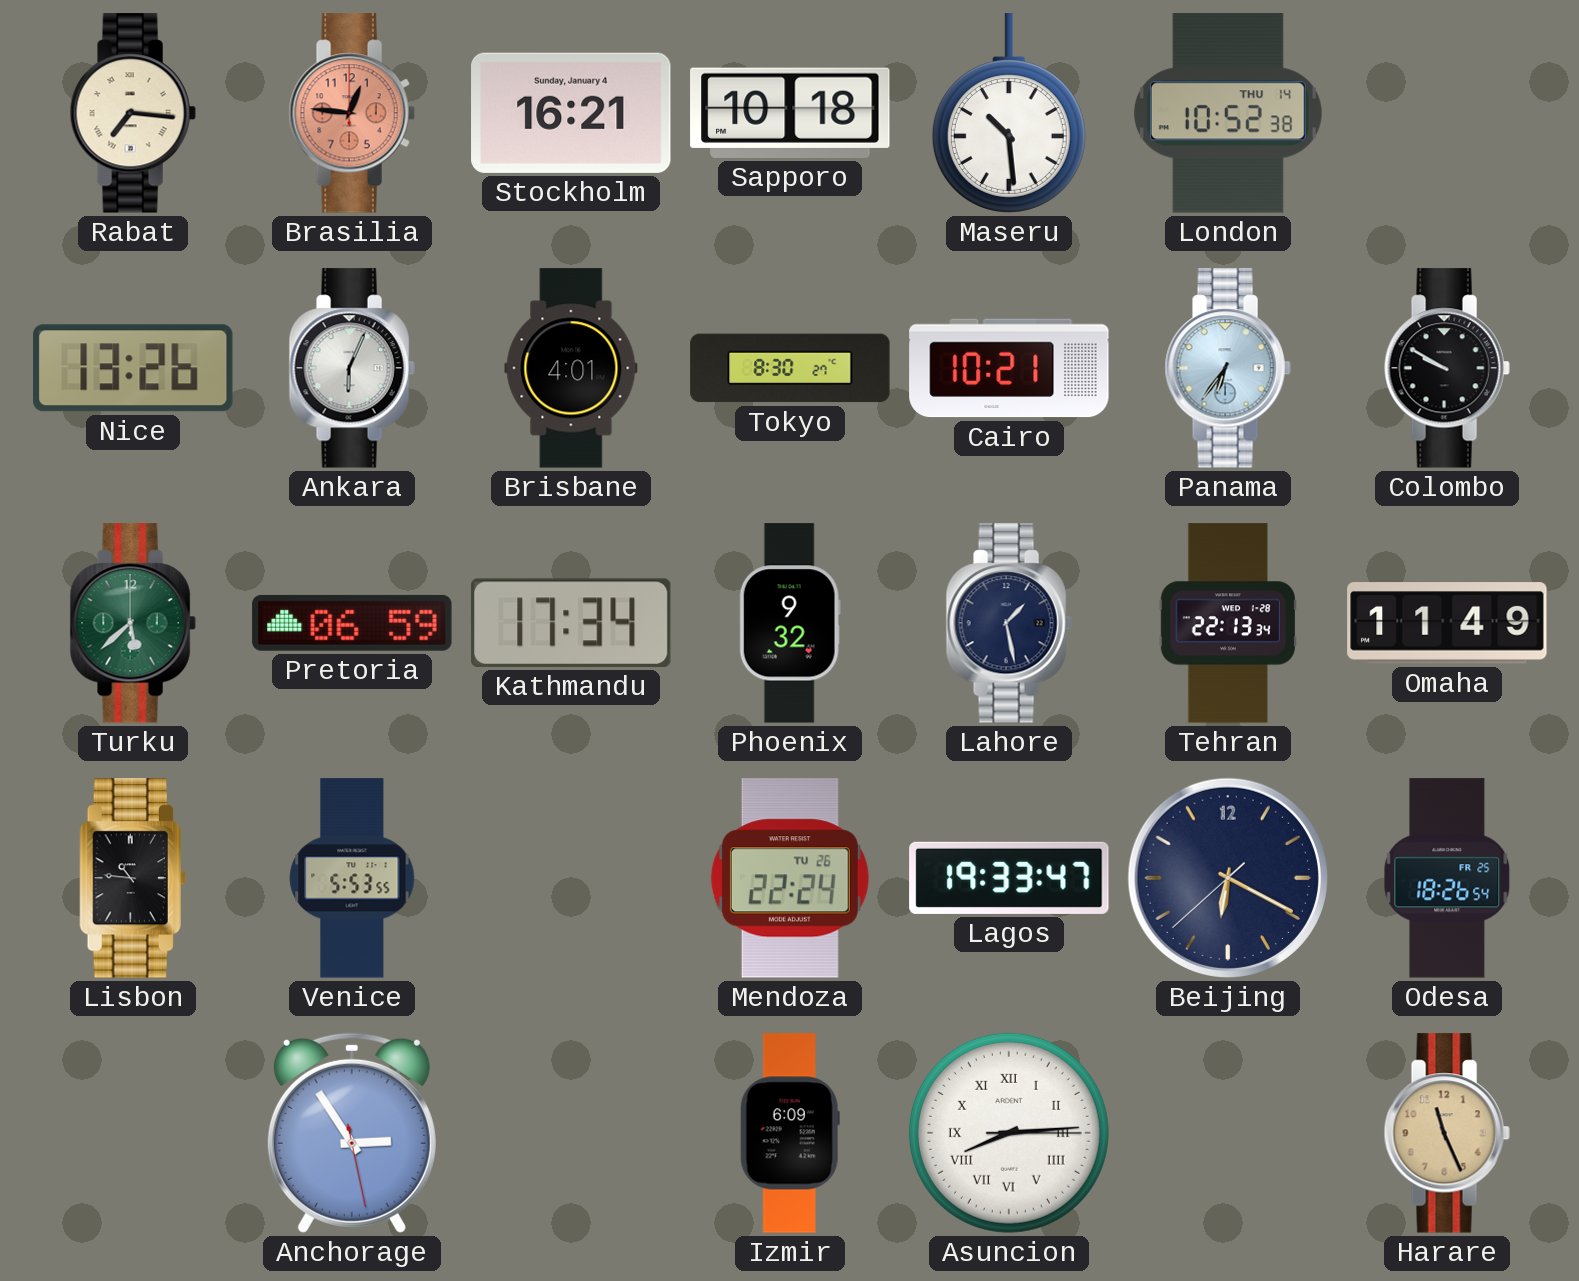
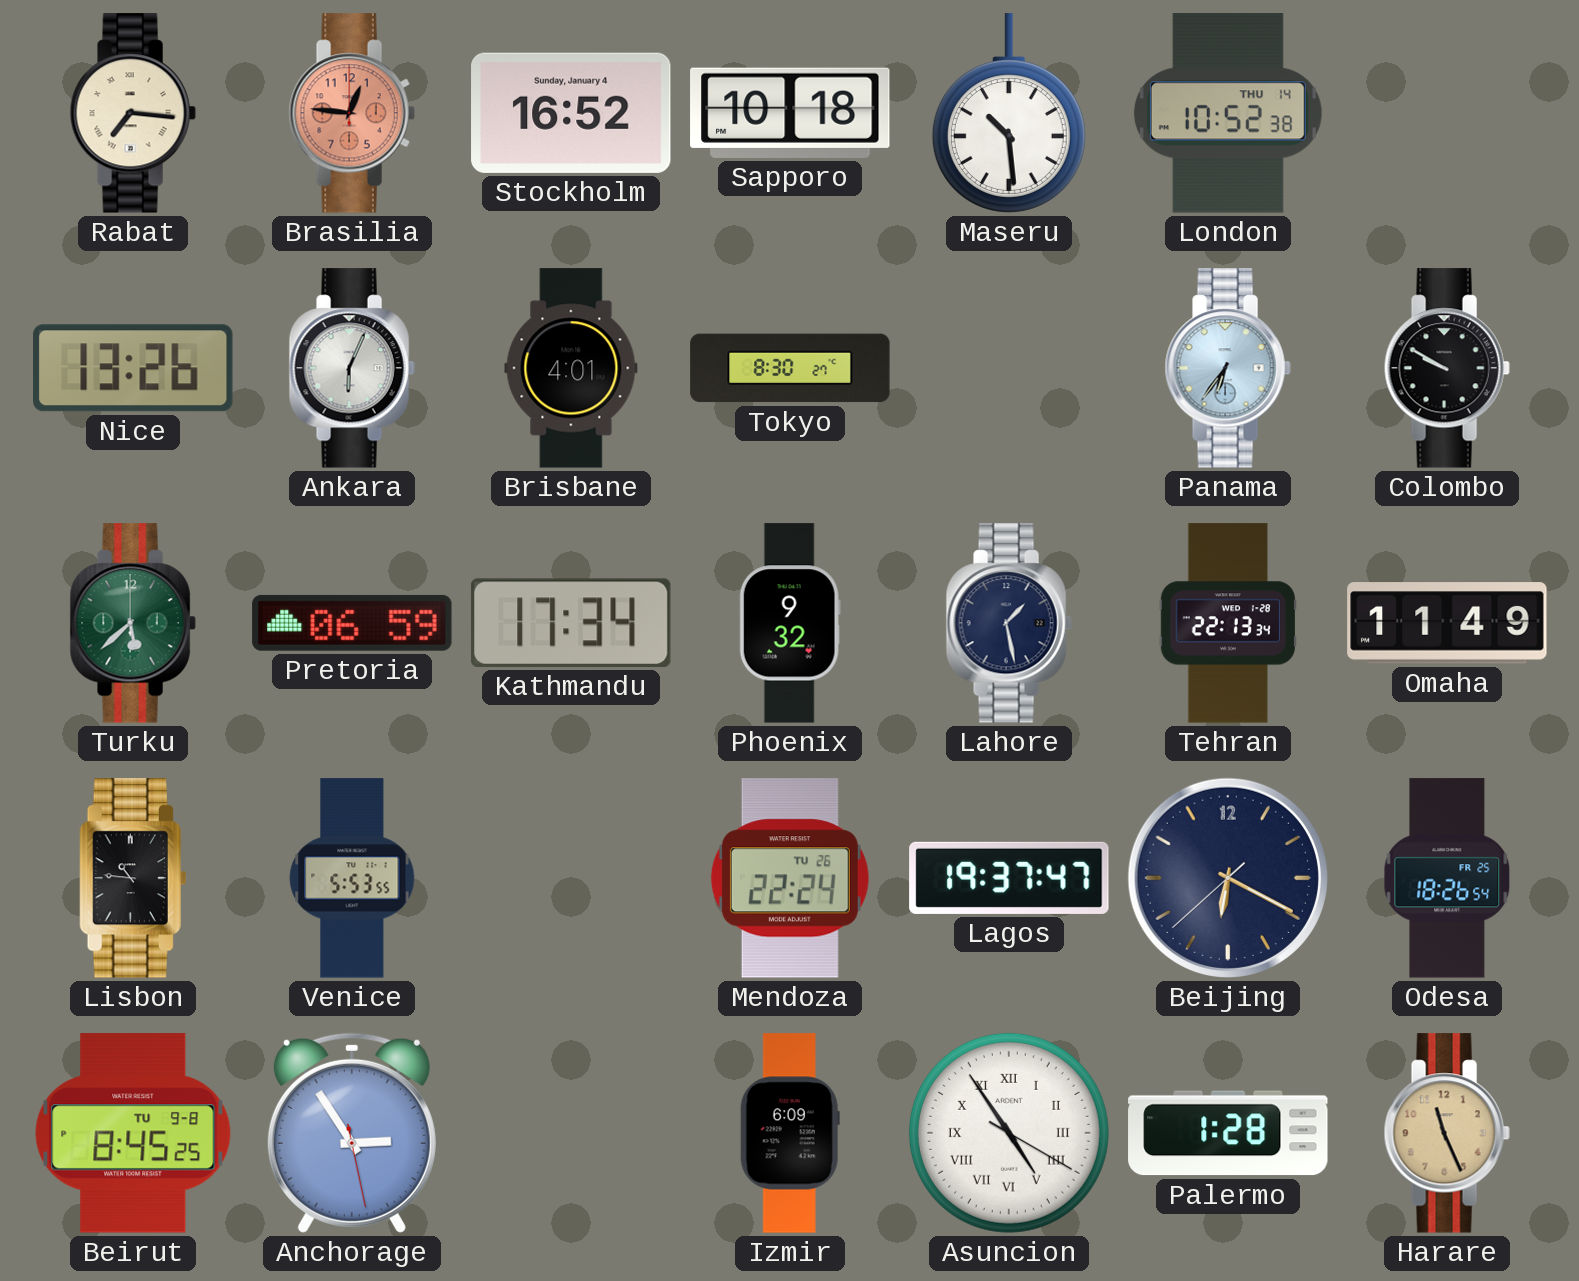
Stockholm: 16:21 -> 16:52
Cairo: 10:21 -> none
Lagos: 19:33 -> 19:37
Beirut: none -> 8:45
Asuncion: 8:14 -> 4:54
Palermo: none -> 1:28
